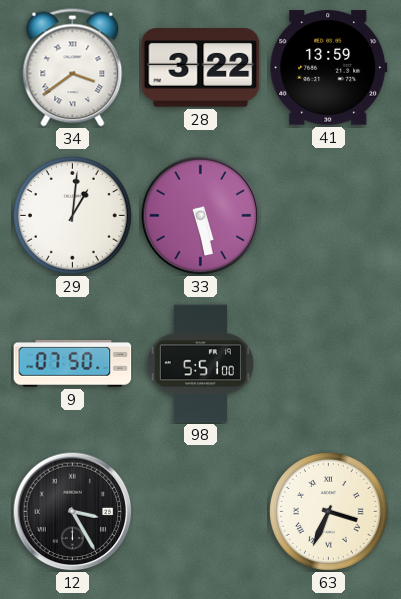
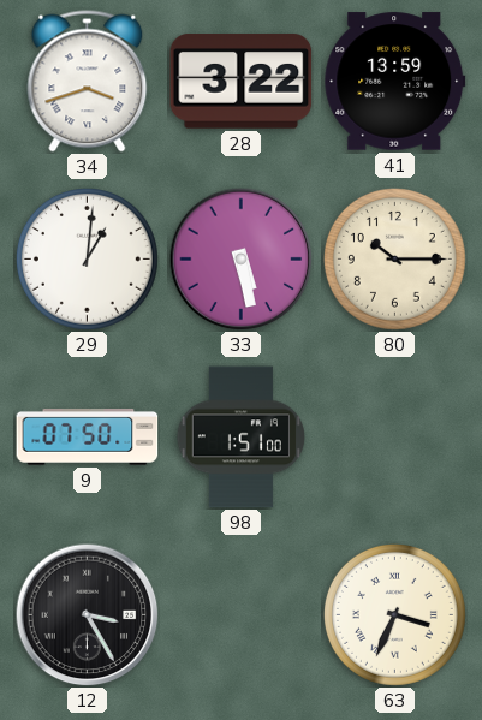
34: 3:39 -> 3:42
80: none -> 10:15
98: 5:51 -> 1:51
